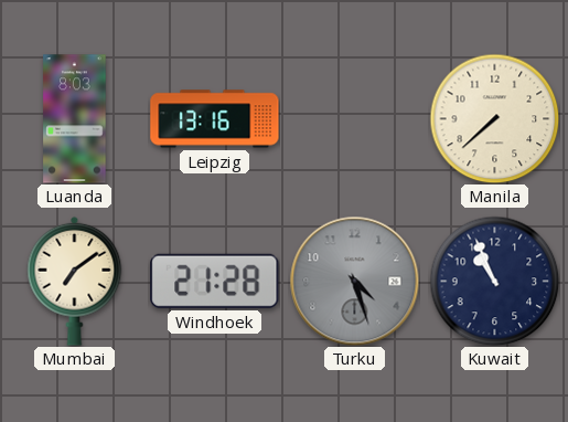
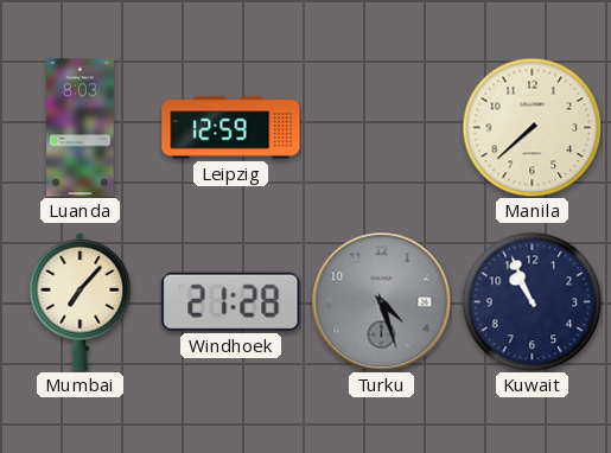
Leipzig: 13:16 -> 12:59
Mumbai: 7:09 -> 7:07
